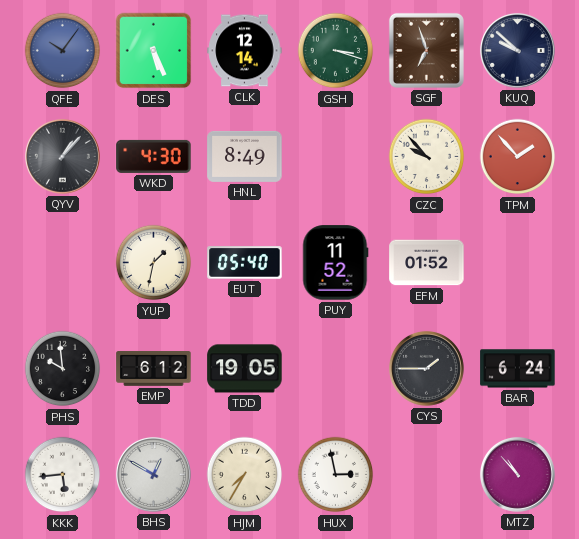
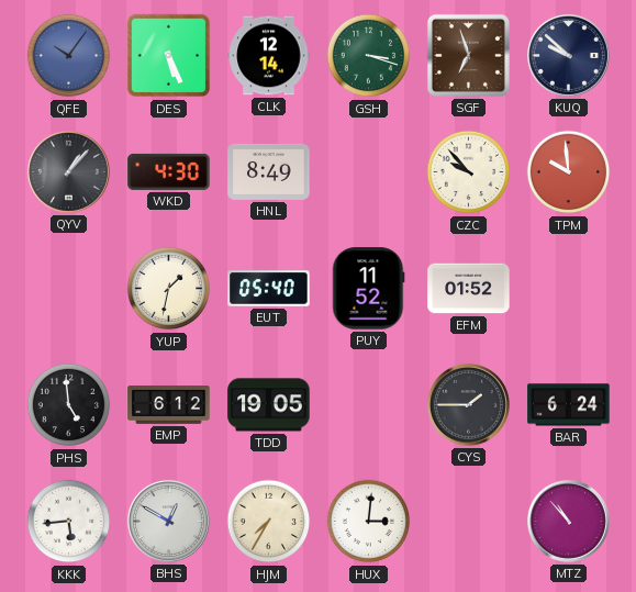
TPM: 1:53 -> 9:59
PHS: 9:59 -> 4:59
HUX: 2:58 -> 3:01
